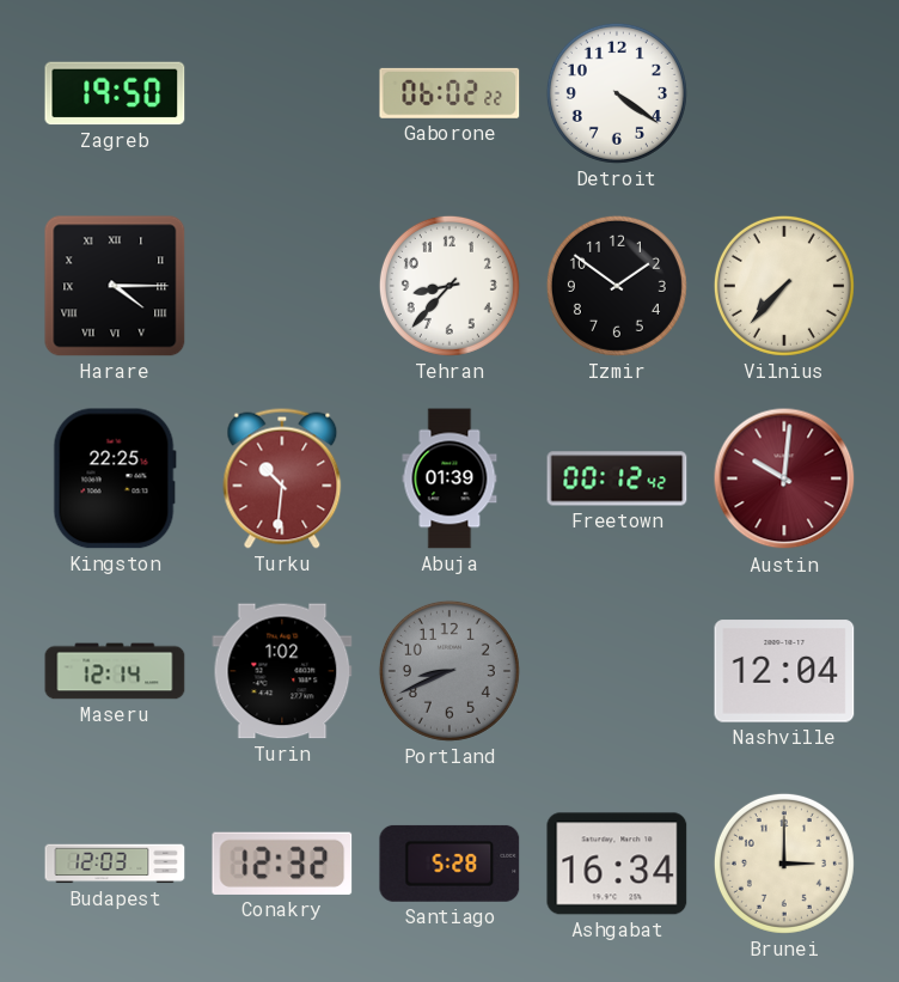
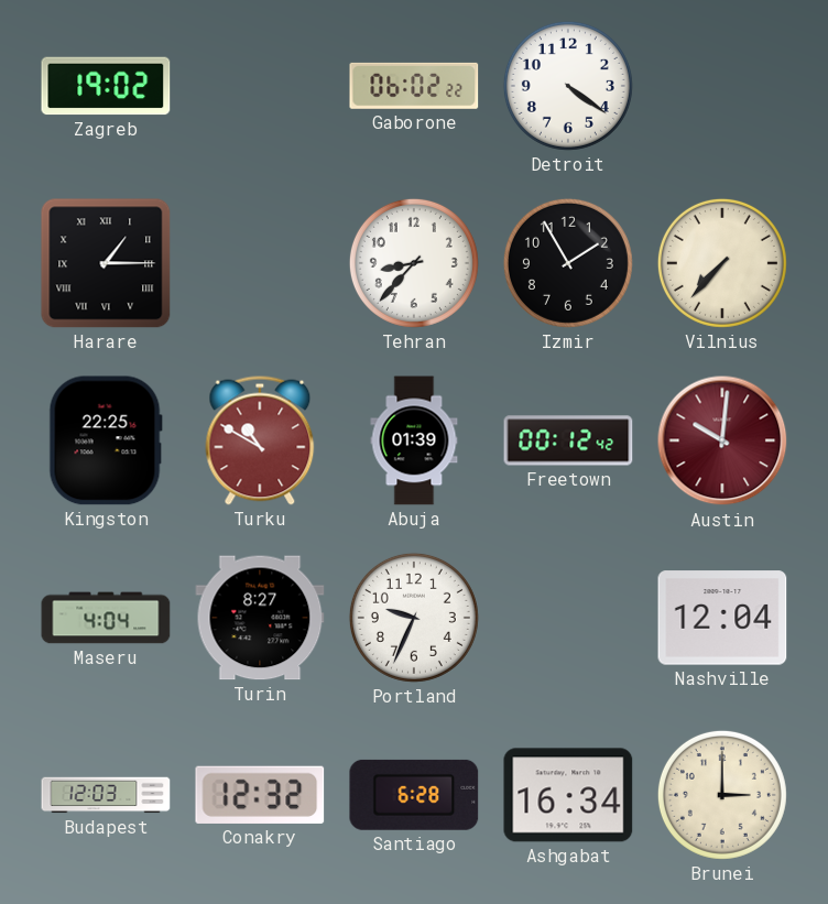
Zagreb: 19:50 -> 19:02
Harare: 4:15 -> 1:15
Izmir: 1:51 -> 1:55
Turku: 10:31 -> 10:50
Maseru: 12:14 -> 4:04
Turin: 1:02 -> 8:27
Portland: 8:41 -> 9:34
Portland dial: grey -> white
Santiago: 5:28 -> 6:28
